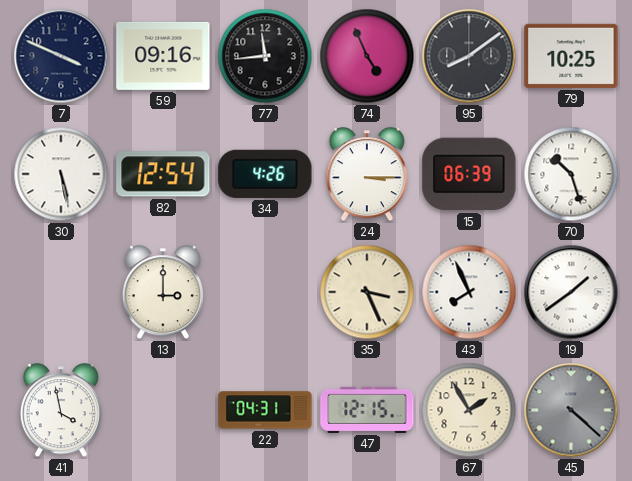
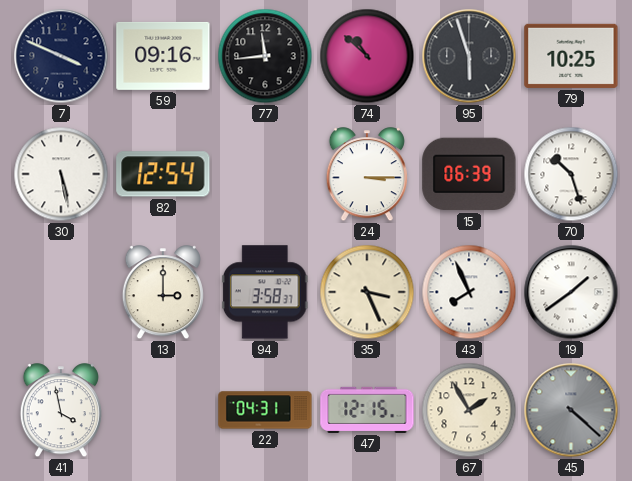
74: 4:56 -> 10:52
95: 8:09 -> 5:57
34: 4:26 -> none
94: none -> 3:58
